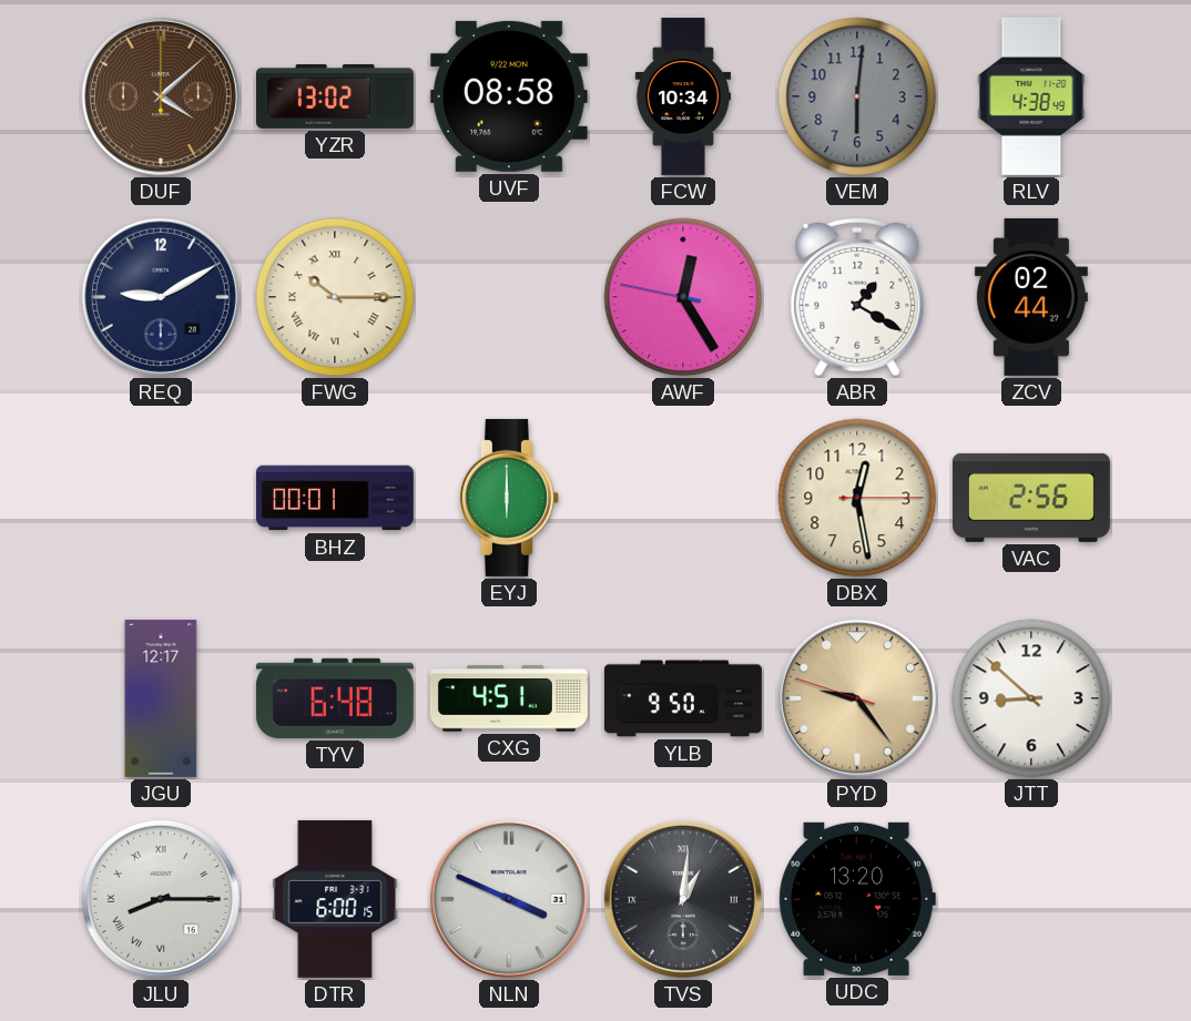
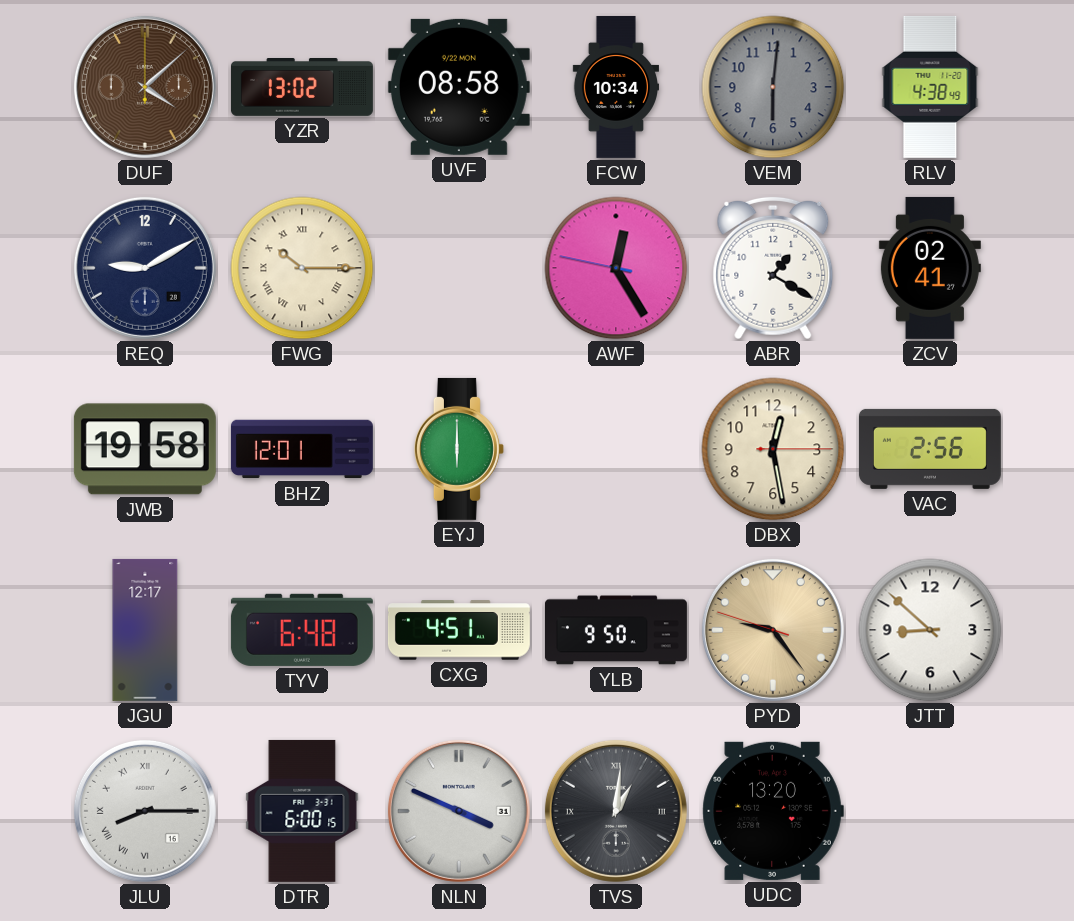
ZCV: 02:44 -> 02:41
JWB: none -> 19:58
BHZ: 00:01 -> 12:01
